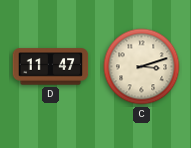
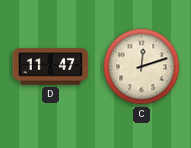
C: 3:12 -> 12:12
